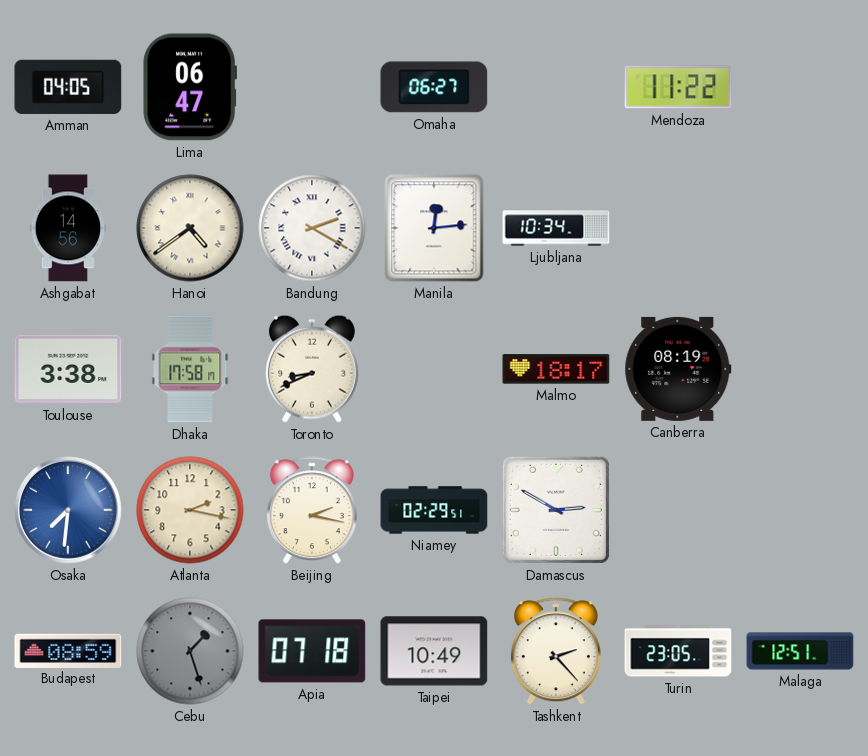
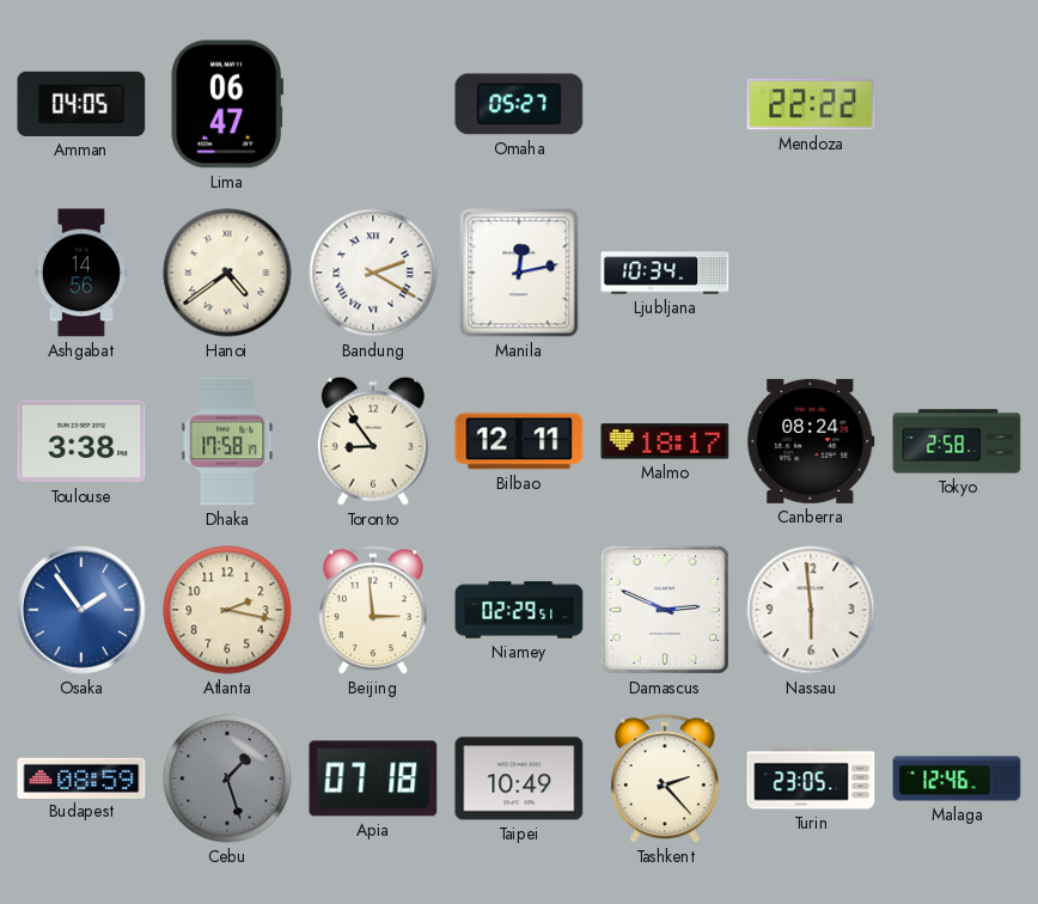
Omaha: 06:27 -> 05:27
Mendoza: 11:22 -> 22:22
Manila: 12:14 -> 12:13
Toronto: 8:41 -> 8:54
Bilbao: none -> 12:11
Canberra: 08:19 -> 08:24
Tokyo: none -> 2:58
Osaka: 7:31 -> 1:54
Beijing: 2:17 -> 2:59
Damascus: 2:50 -> 2:49
Nassau: none -> 5:59
Malaga: 12:51 -> 12:46
